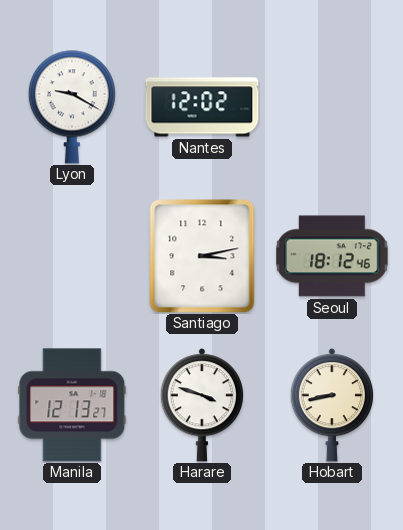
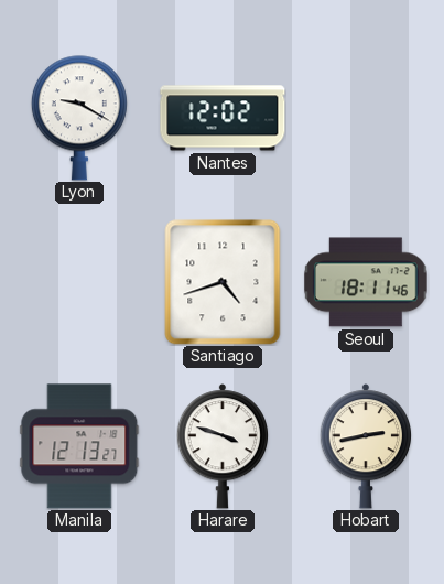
Santiago: 3:13 -> 4:42
Seoul: 18:12 -> 18:11
Hobart: 8:43 -> 2:43
